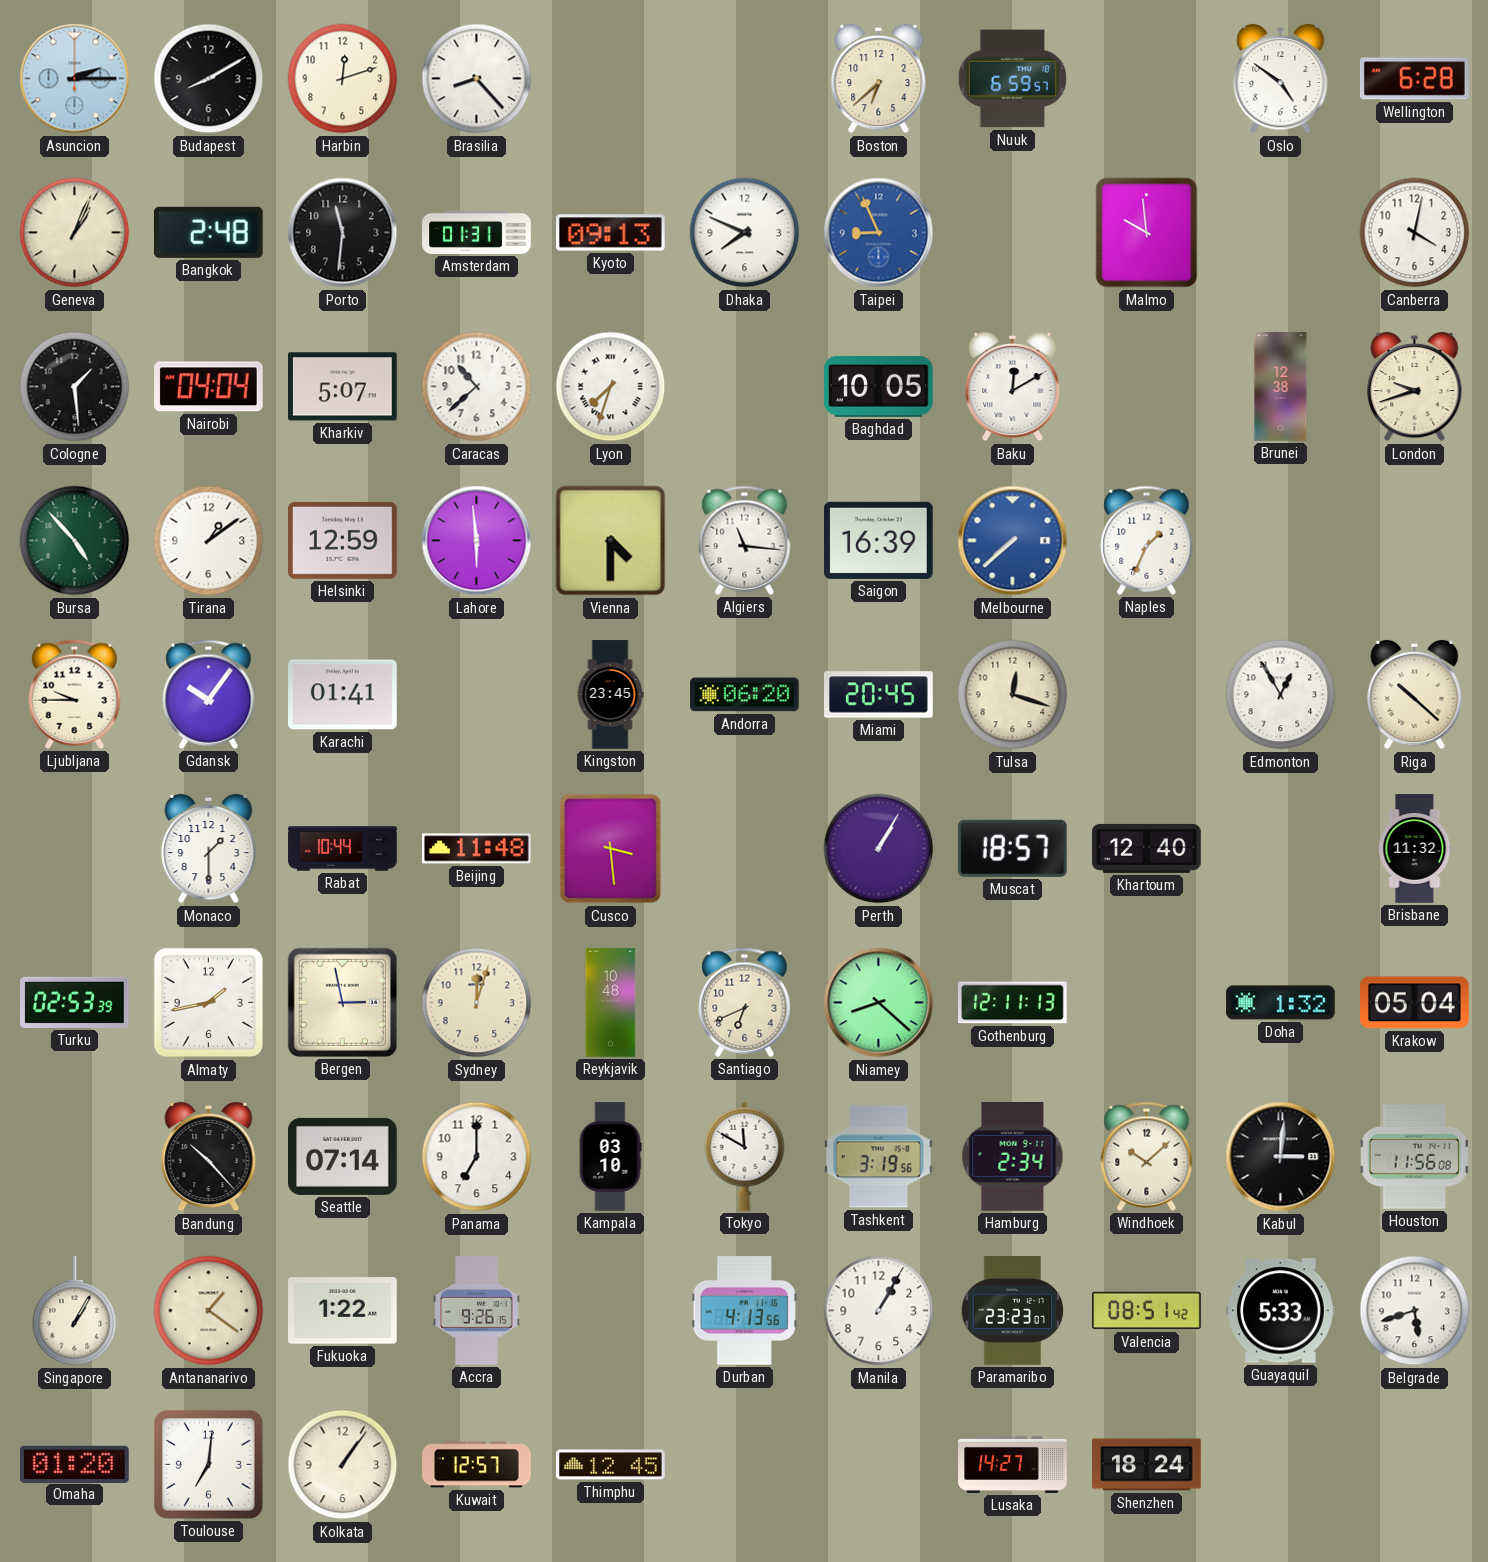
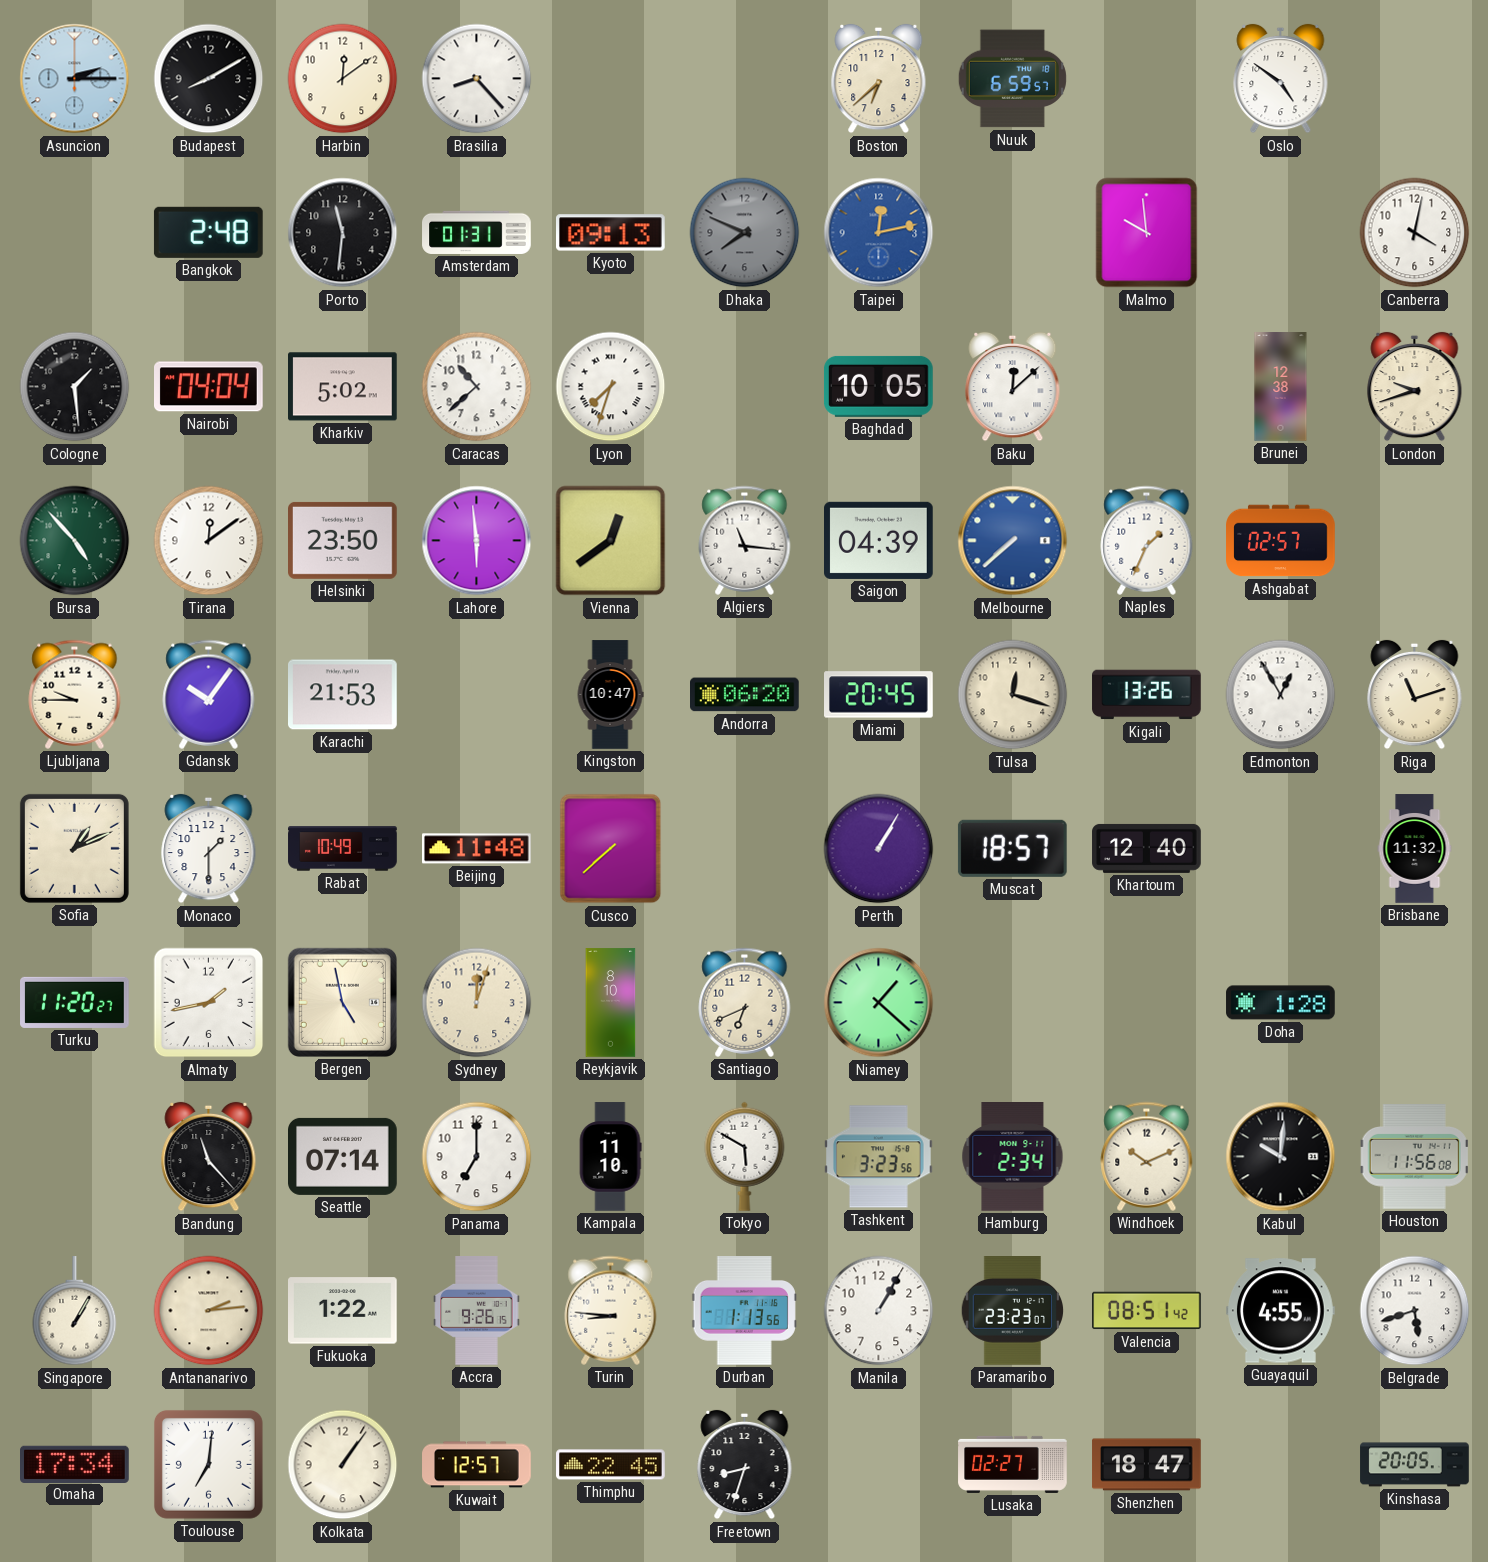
Harbin: 12:12 -> 12:09
Wellington: 6:28 -> none
Geneva: 1:04 -> none
Dhaka dial: white -> grey
Taipei: 8:56 -> 12:13
Kharkiv: 5:07 -> 5:02
Baku: 12:10 -> 12:08
Tirana: 1:09 -> 12:09
Helsinki: 12:59 -> 23:50
Vienna: 4:30 -> 12:39
Saigon: 16:39 -> 04:39
Ashgabat: none -> 02:57
Karachi: 01:41 -> 21:53
Kingston: 23:45 -> 10:47
Kigali: none -> 13:26
Riga: 10:22 -> 11:12
Sofia: none -> 1:11
Rabat: 10:44 -> 10:49
Cusco: 3:29 -> 7:38
Turku: 02:53 -> 11:20
Bergen: 2:58 -> 4:58
Reykjavik: 10:48 -> 8:10
Niamey: 8:22 -> 1:22
Gothenburg: 12:11 -> none
Doha: 1:32 -> 1:28
Krakow: 05:04 -> none
Bandung: 10:23 -> 11:23
Kampala: 03:10 -> 11:10
Tokyo: 11:50 -> 5:50
Tashkent: 3:19 -> 3:23
Windhoek: 10:08 -> 10:11
Kabul: 3:01 -> 10:01
Antananarivo: 1:21 -> 2:14
Turin: none -> 8:46
Durban: 4:13 -> 1:13
Guayaquil: 5:33 -> 4:55
Omaha: 01:20 -> 17:34
Thimphu: 12:45 -> 22:45
Freetown: none -> 8:33
Lusaka: 14:27 -> 02:27
Shenzhen: 18:24 -> 18:47
Kinshasa: none -> 20:05
